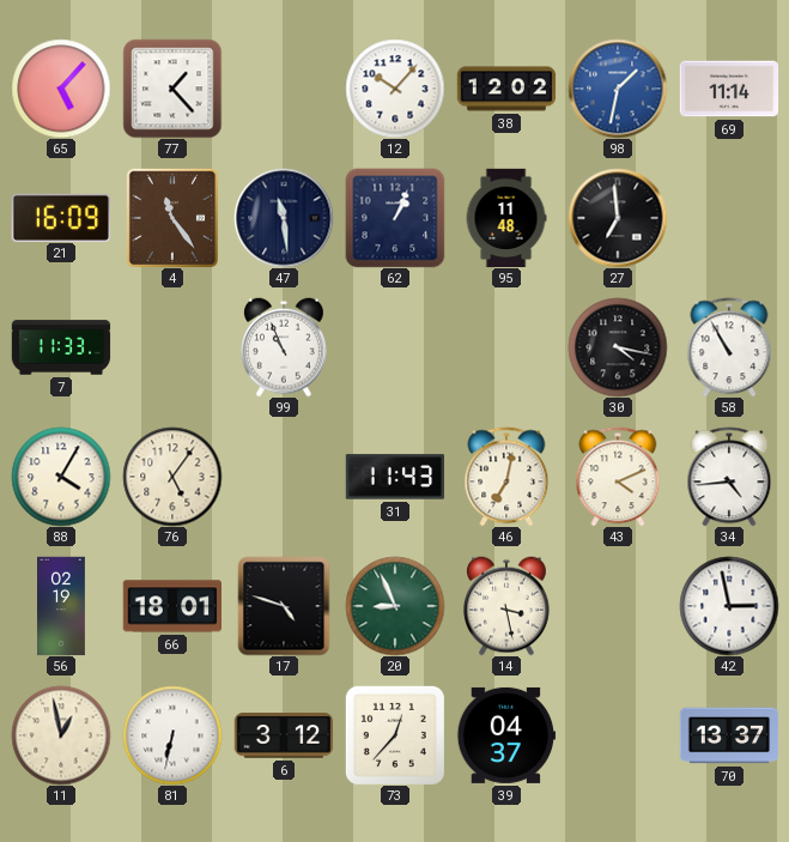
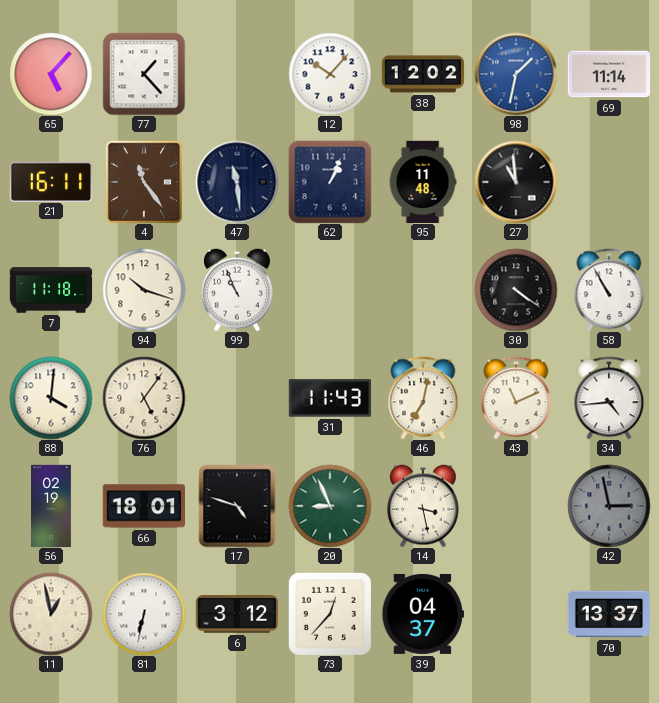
21: 16:09 -> 16:11
27: 6:59 -> 10:59
7: 11:33 -> 11:18
94: none -> 10:18
30: 4:17 -> 4:21
88: 4:05 -> 4:01
43: 4:11 -> 11:11
42 dial: white -> grey
